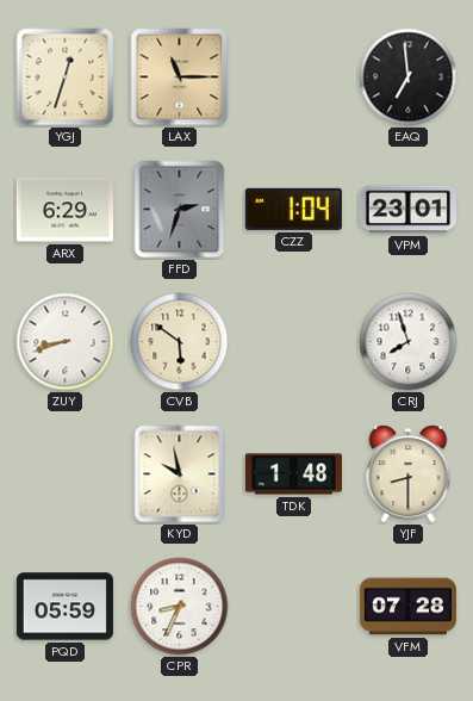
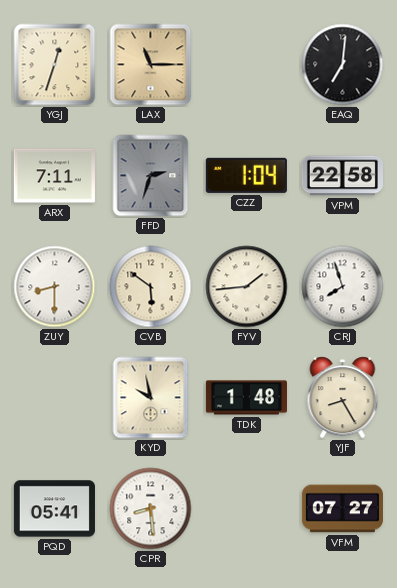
EAQ: 6:59 -> 7:01
ARX: 6:29 -> 7:11
VPM: 23:01 -> 22:58
ZUY: 8:42 -> 8:30
FYV: none -> 1:44
YJF: 8:30 -> 8:25
PQD: 05:59 -> 05:41
CPR: 8:34 -> 8:29
VFM: 07:28 -> 07:27
